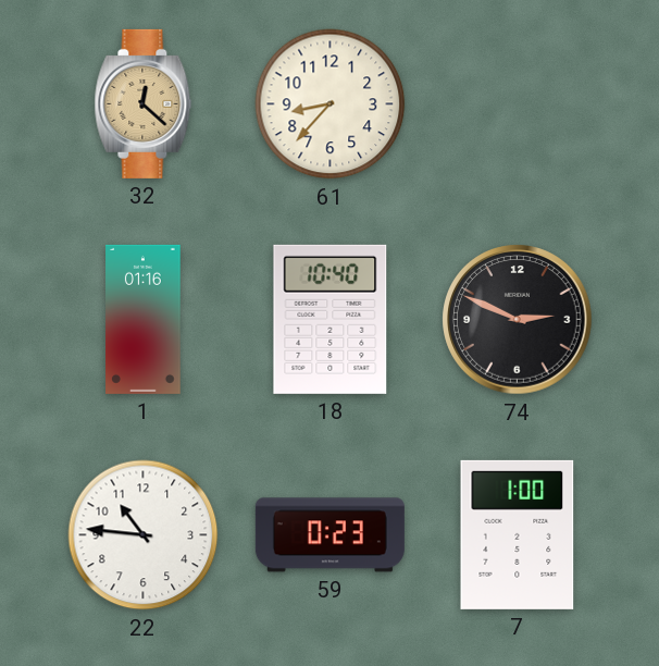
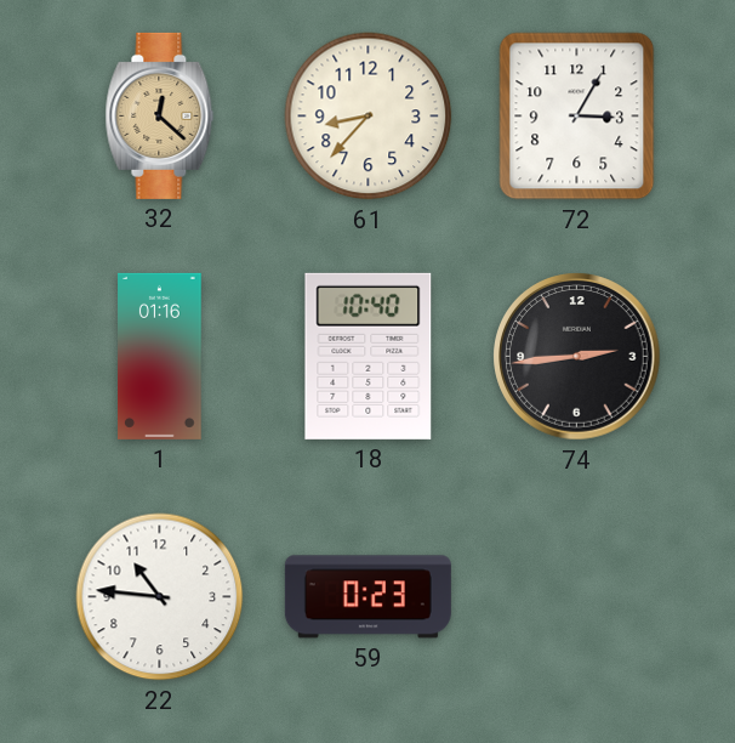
72: none -> 3:05
74: 2:49 -> 2:44
7: 1:00 -> none
